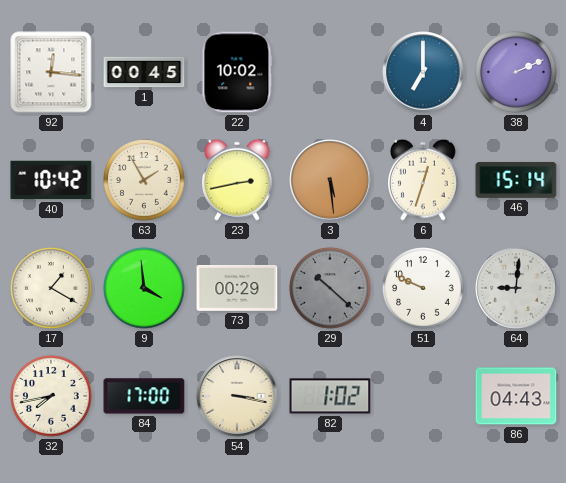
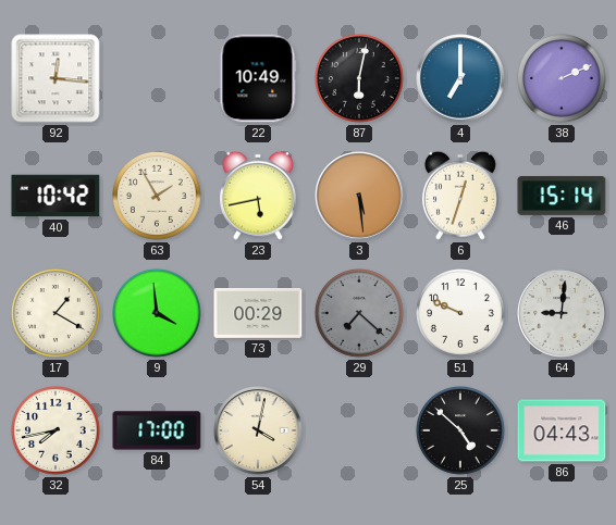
1: 00:45 -> none
22: 10:02 -> 10:49
87: none -> 6:02
23: 2:43 -> 5:43
29: 10:22 -> 7:22
54: 3:17 -> 4:02
82: 1:02 -> none
25: none -> 4:52
